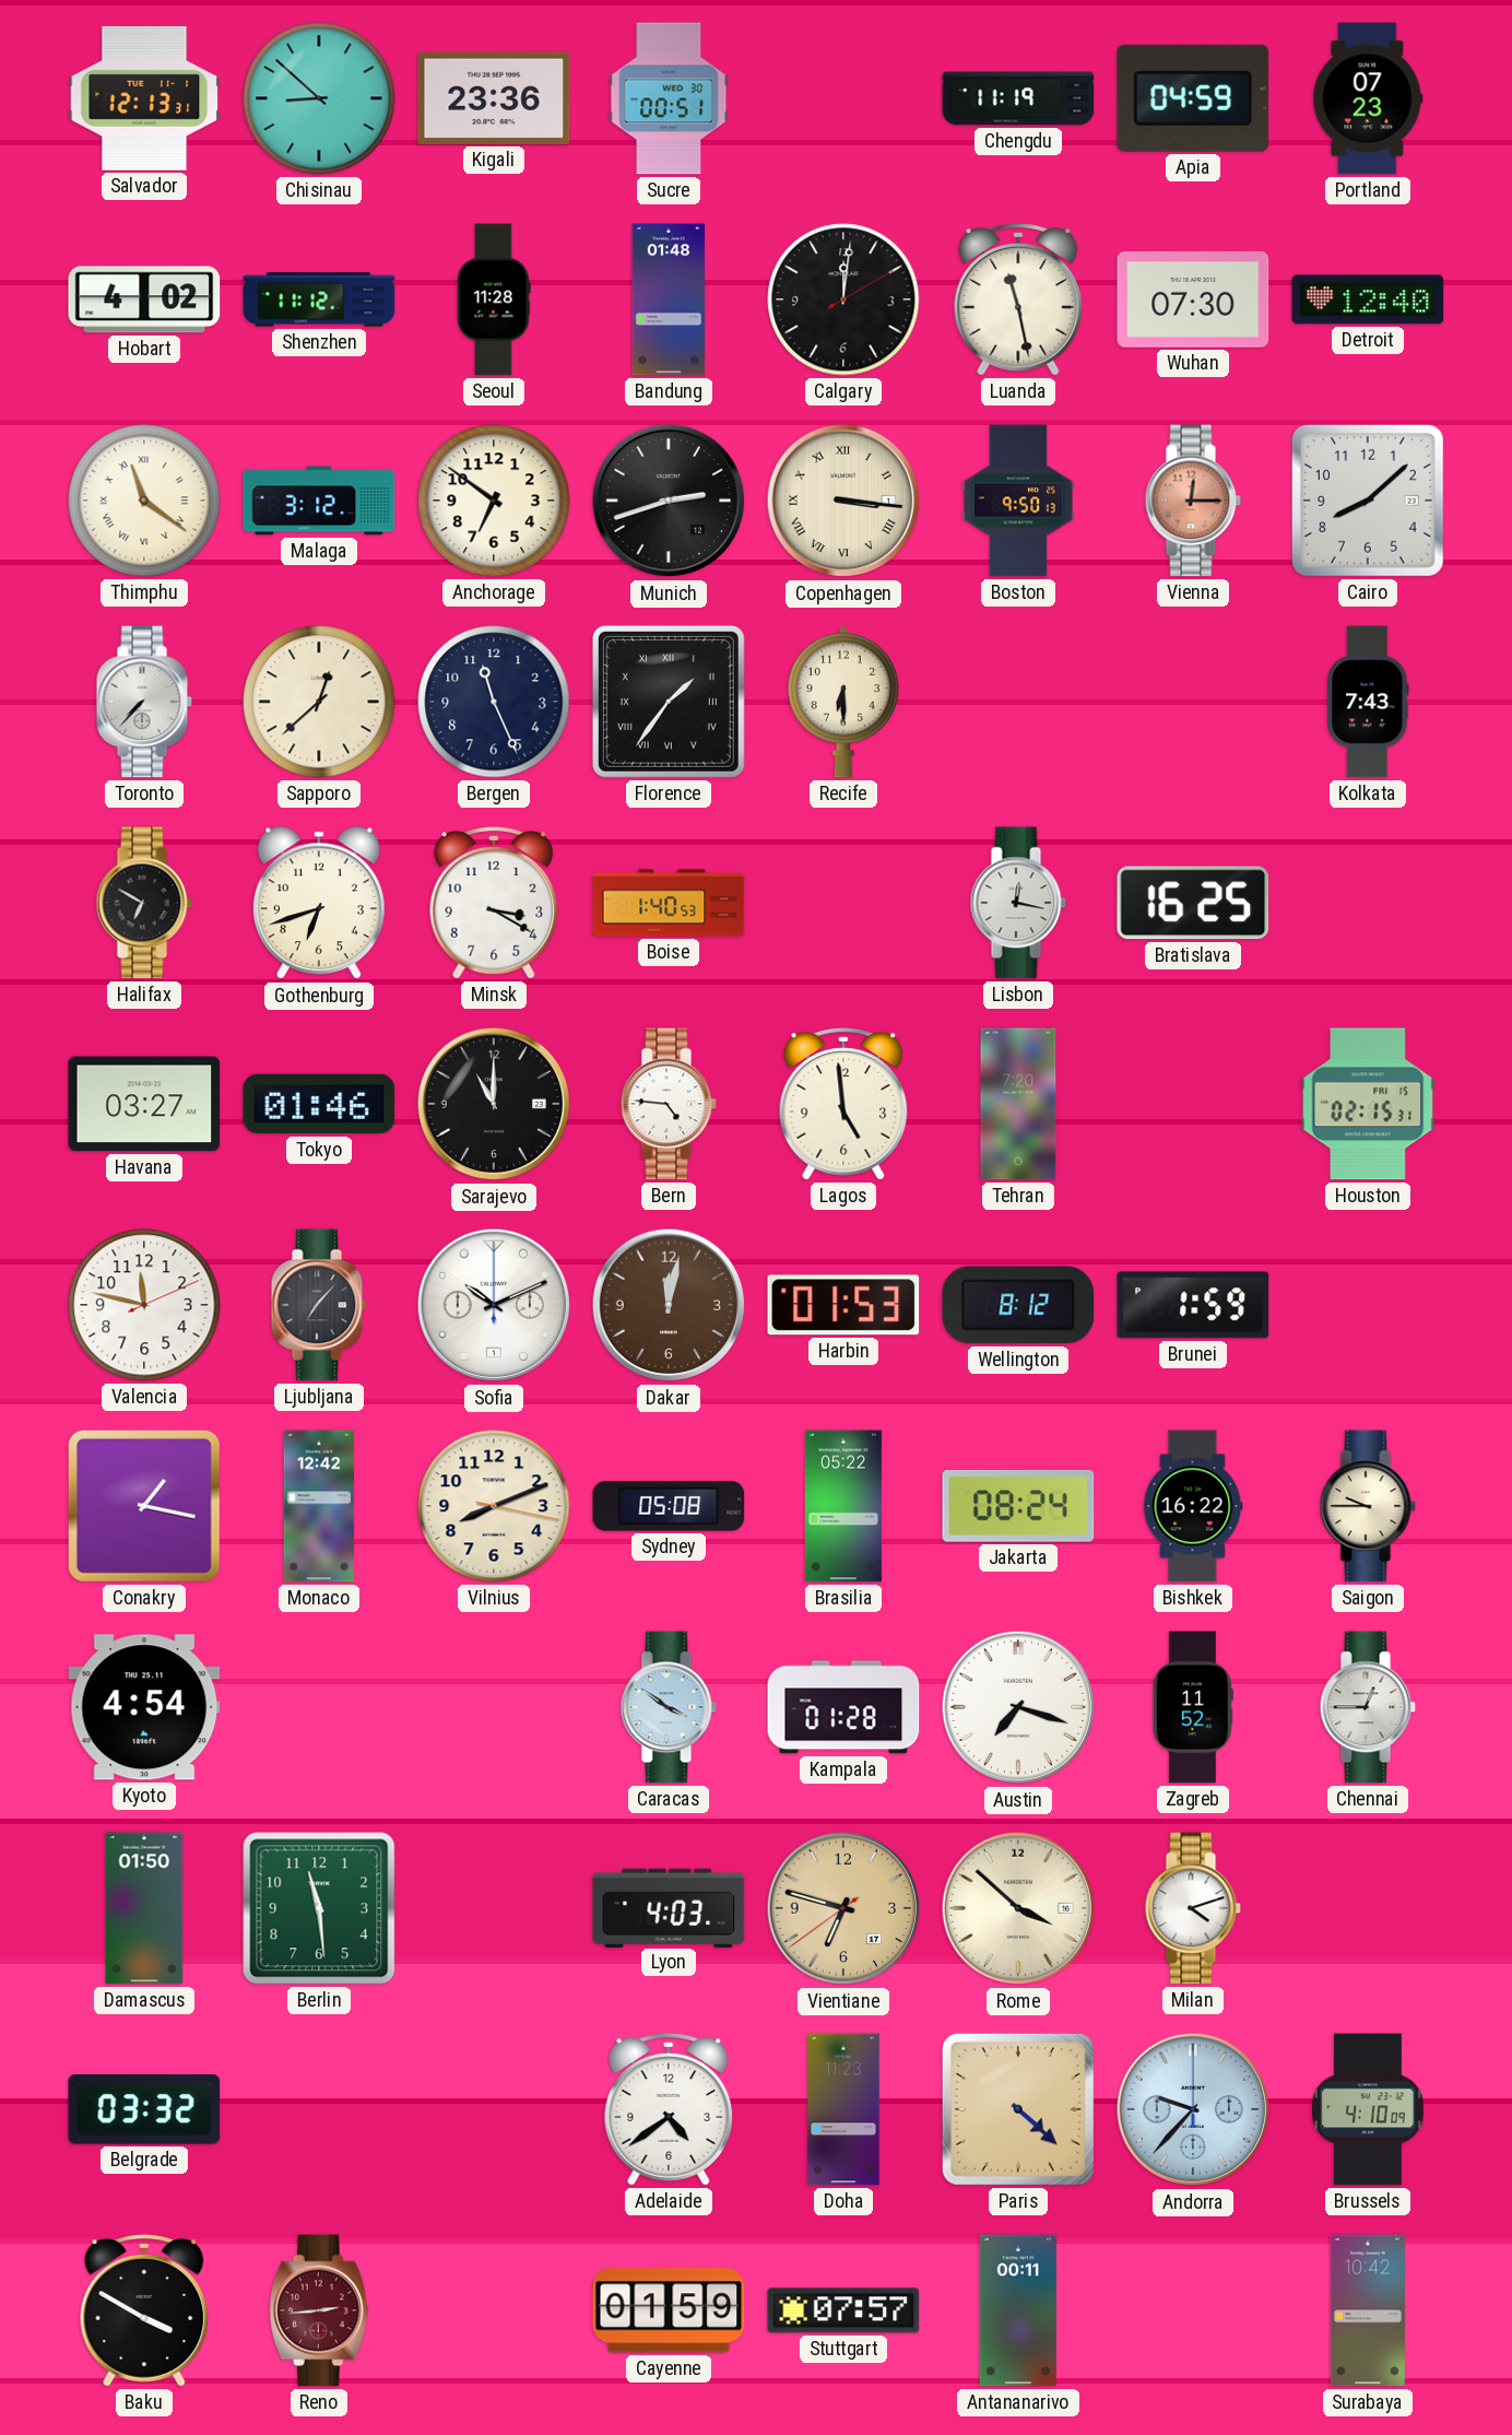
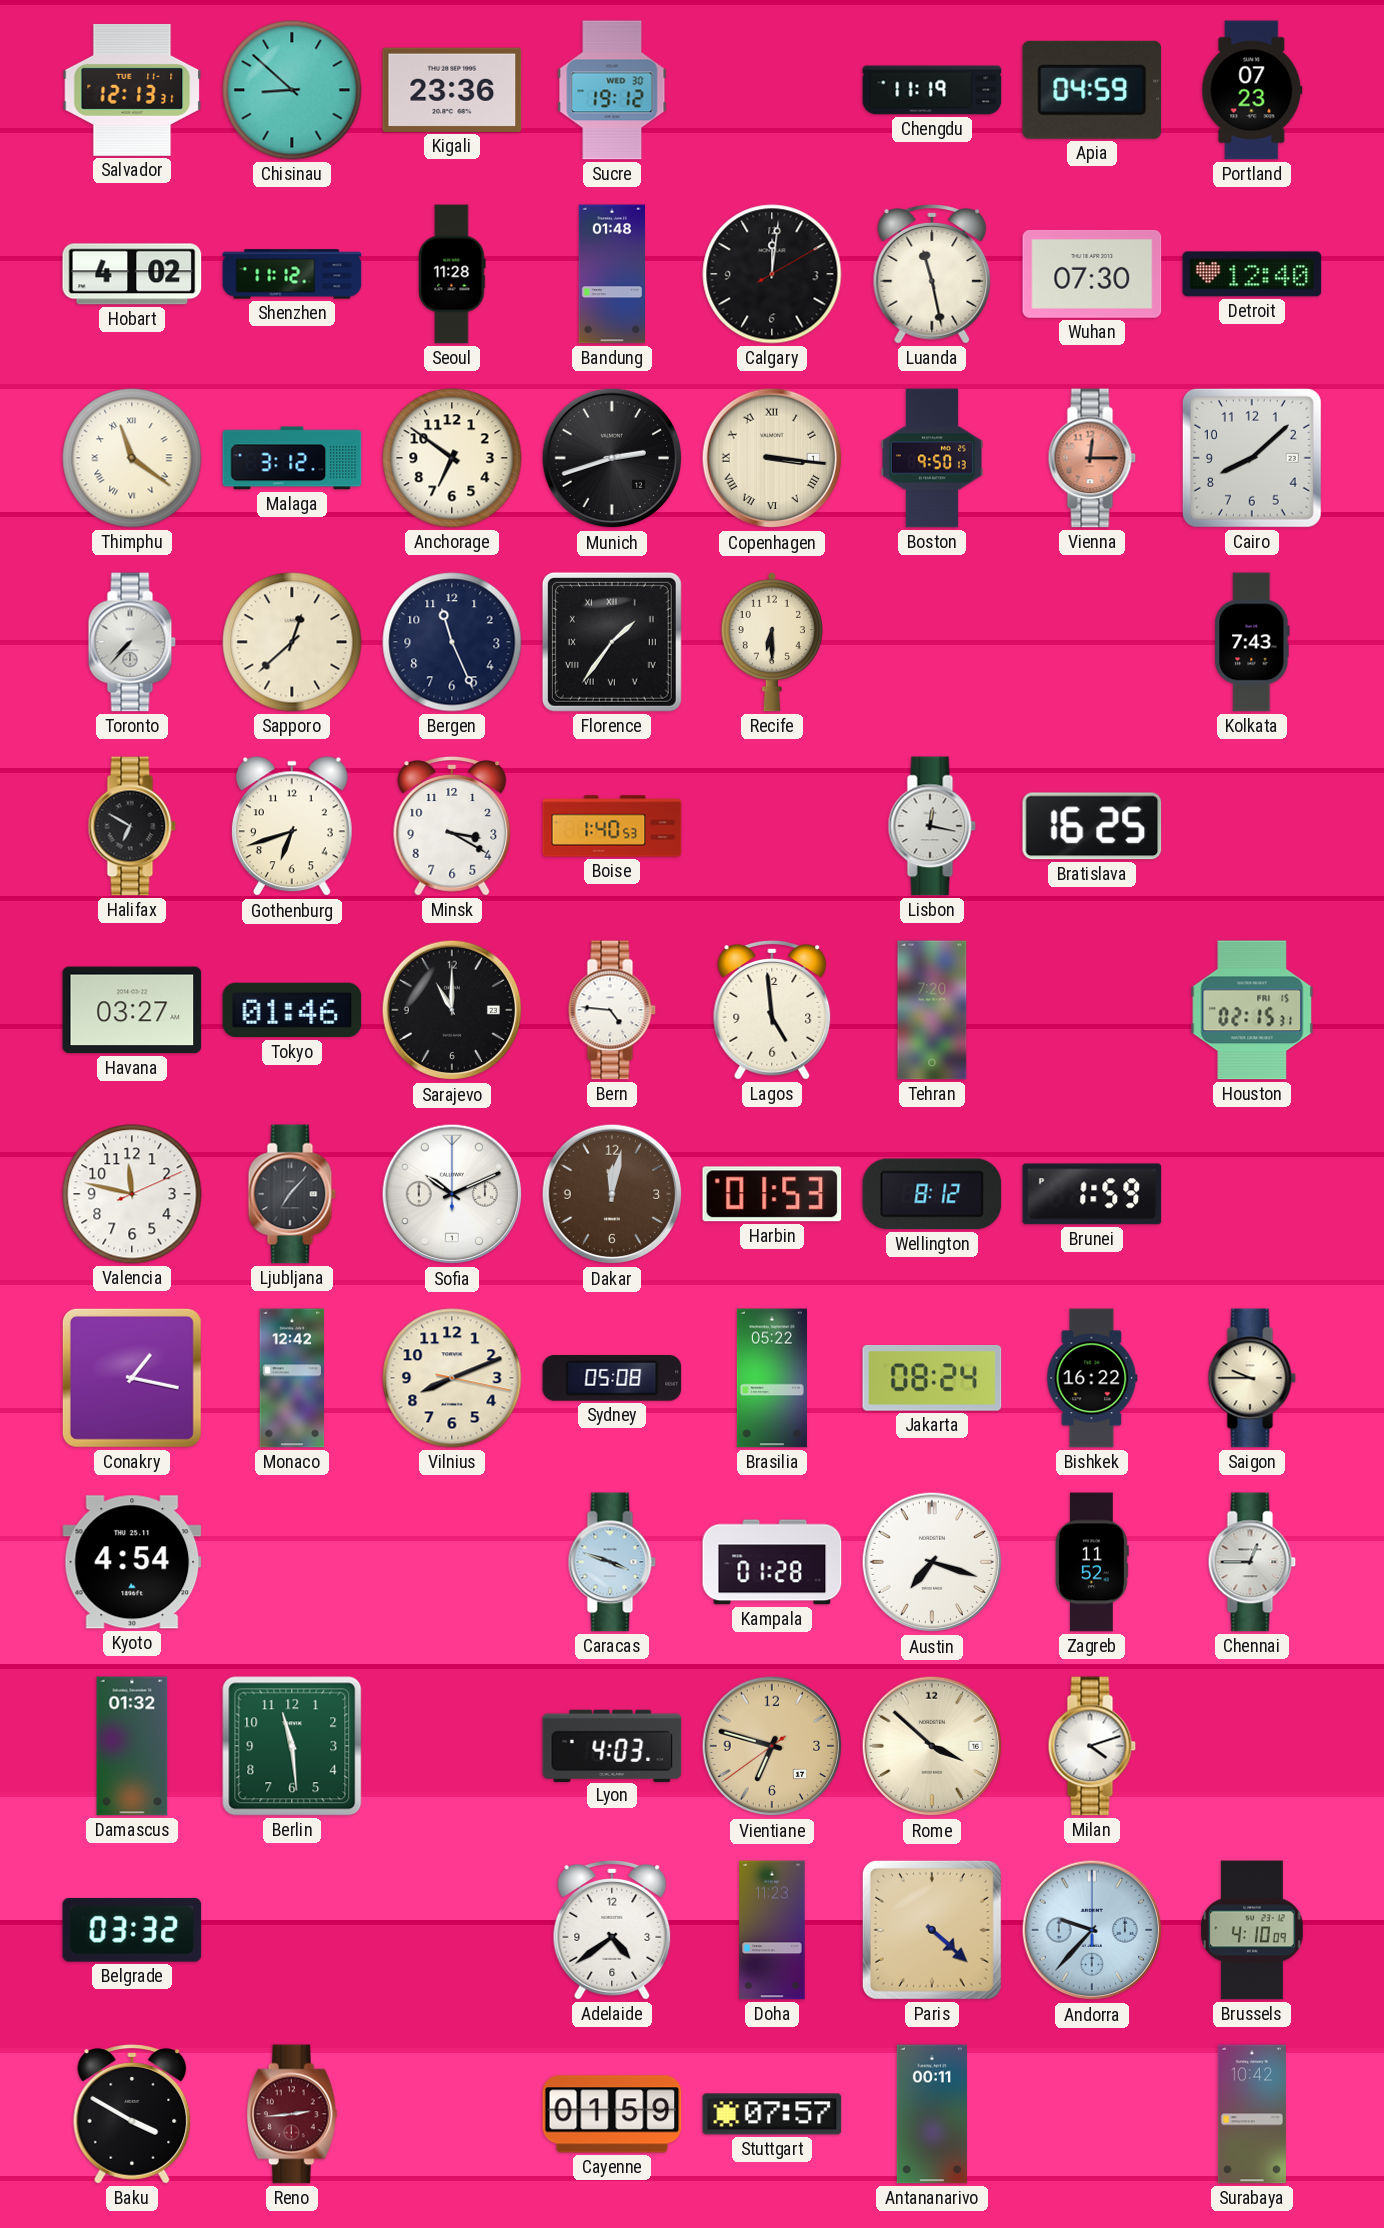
Sucre: 00:51 -> 19:12
Caracas: 3:51 -> 3:48
Damascus: 01:50 -> 01:32
